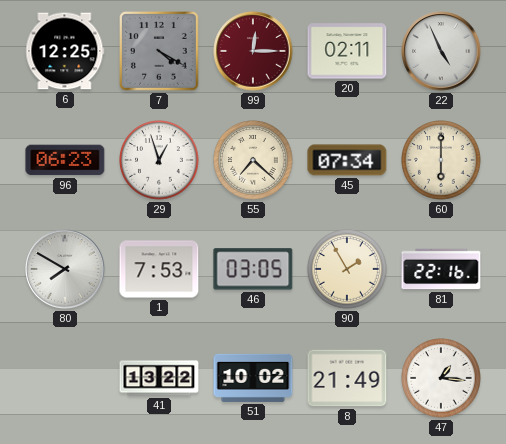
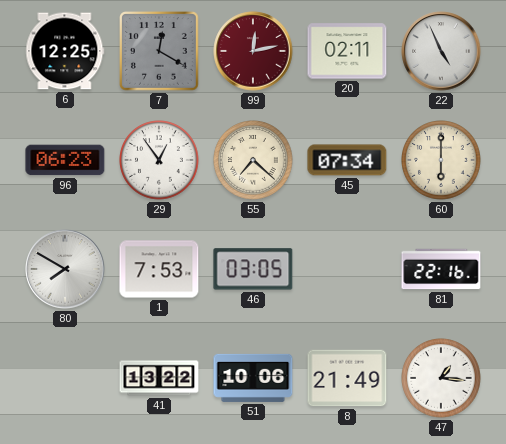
7: 4:20 -> 12:20
99: 12:15 -> 12:13
29: 12:57 -> 12:54
90: 1:55 -> none
51: 10:02 -> 10:06
